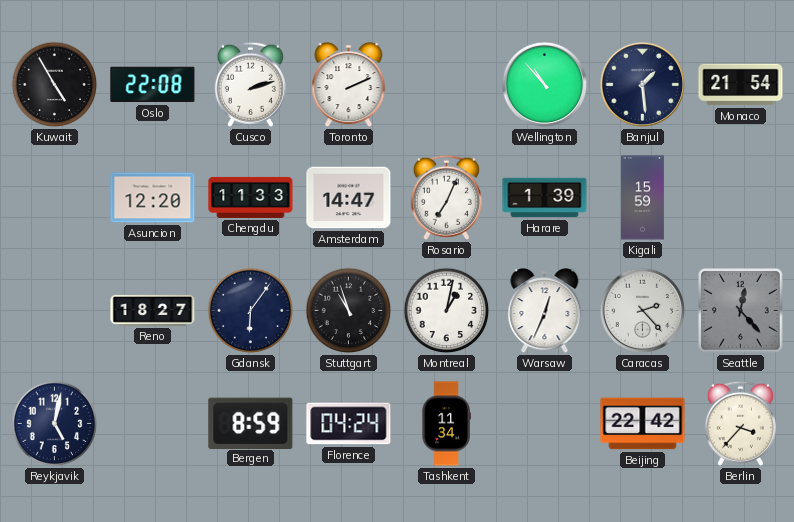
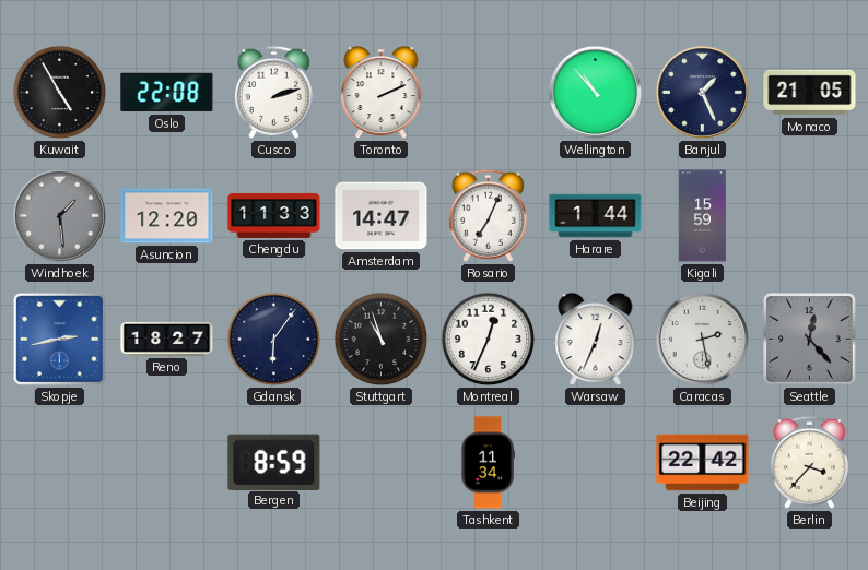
Banjul: 1:29 -> 1:26
Monaco: 21:54 -> 21:05
Windhoek: none -> 1:29
Harare: 1:39 -> 1:44
Skopje: none -> 2:43
Montreal: 1:02 -> 12:34
Caracas: 2:23 -> 2:28
Reykjavik: 5:02 -> none
Florence: 04:24 -> none
